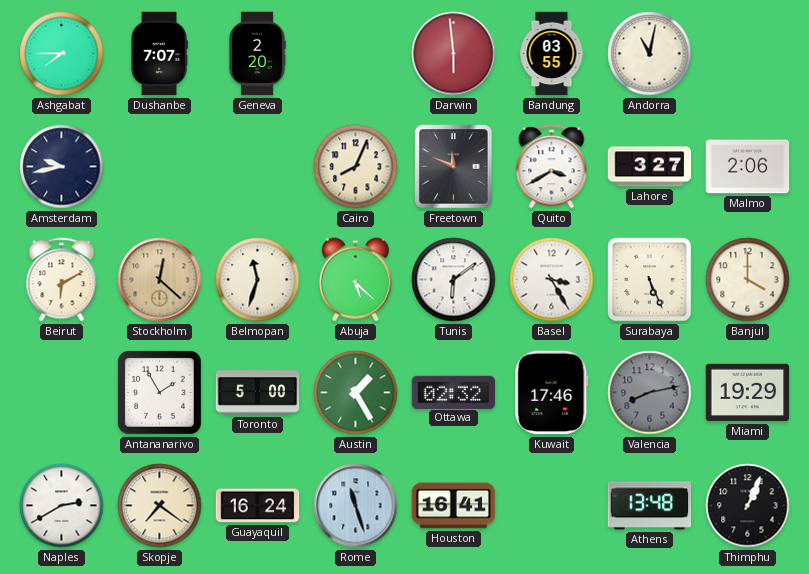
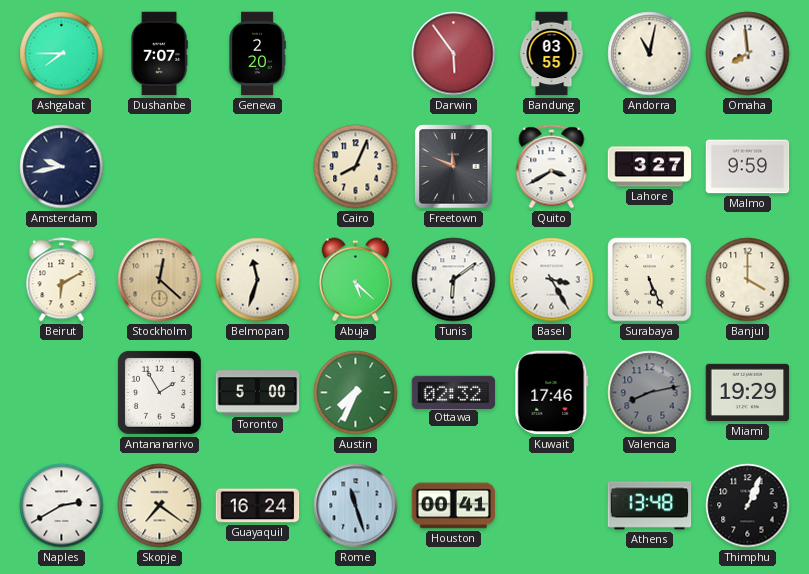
Darwin: 5:59 -> 5:54
Omaha: none -> 7:59
Malmo: 2:06 -> 9:59
Austin: 1:25 -> 7:34
Houston: 16:41 -> 00:41
